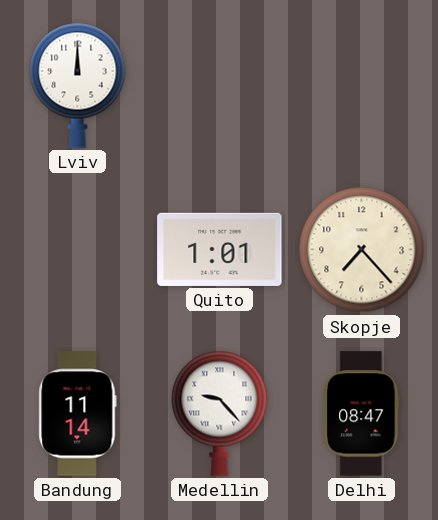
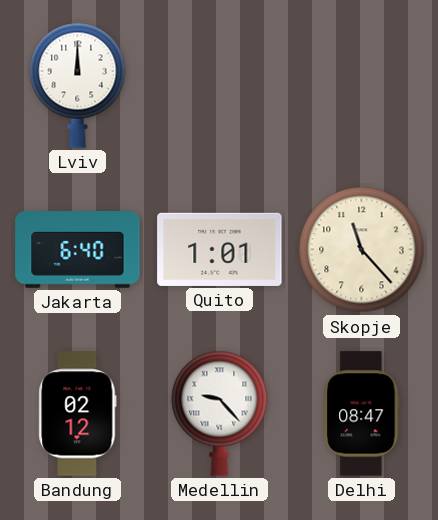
Jakarta: none -> 6:40
Skopje: 7:23 -> 11:23
Bandung: 11:14 -> 02:12
